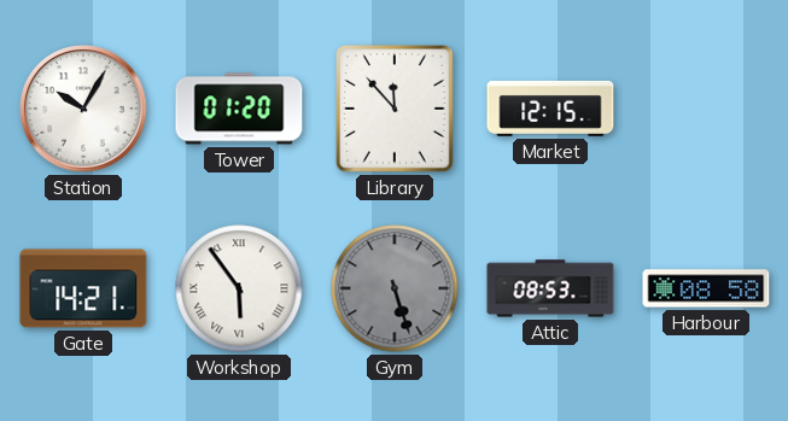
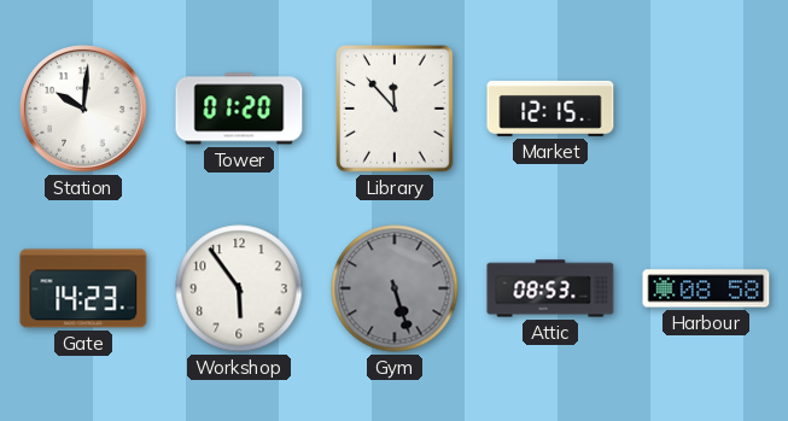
Station: 10:05 -> 10:01
Gate: 14:21 -> 14:23
Workshop numerals: Roman -> Arabic
